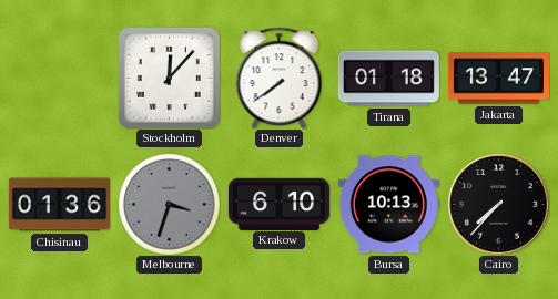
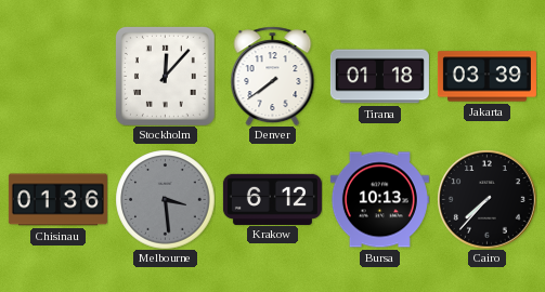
Jakarta: 13:47 -> 03:39
Melbourne: 3:33 -> 3:29
Krakow: 6:10 -> 6:12
